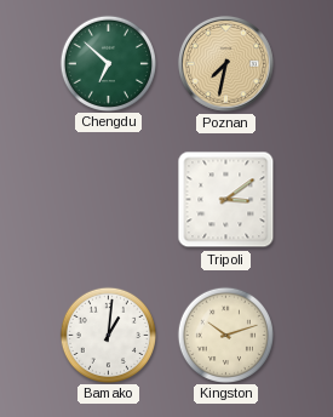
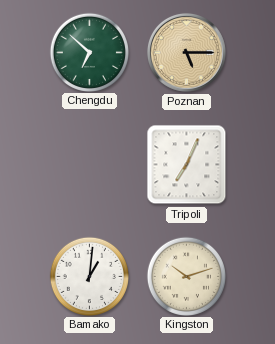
Poznan: 7:32 -> 5:15
Tripoli: 3:09 -> 7:04
